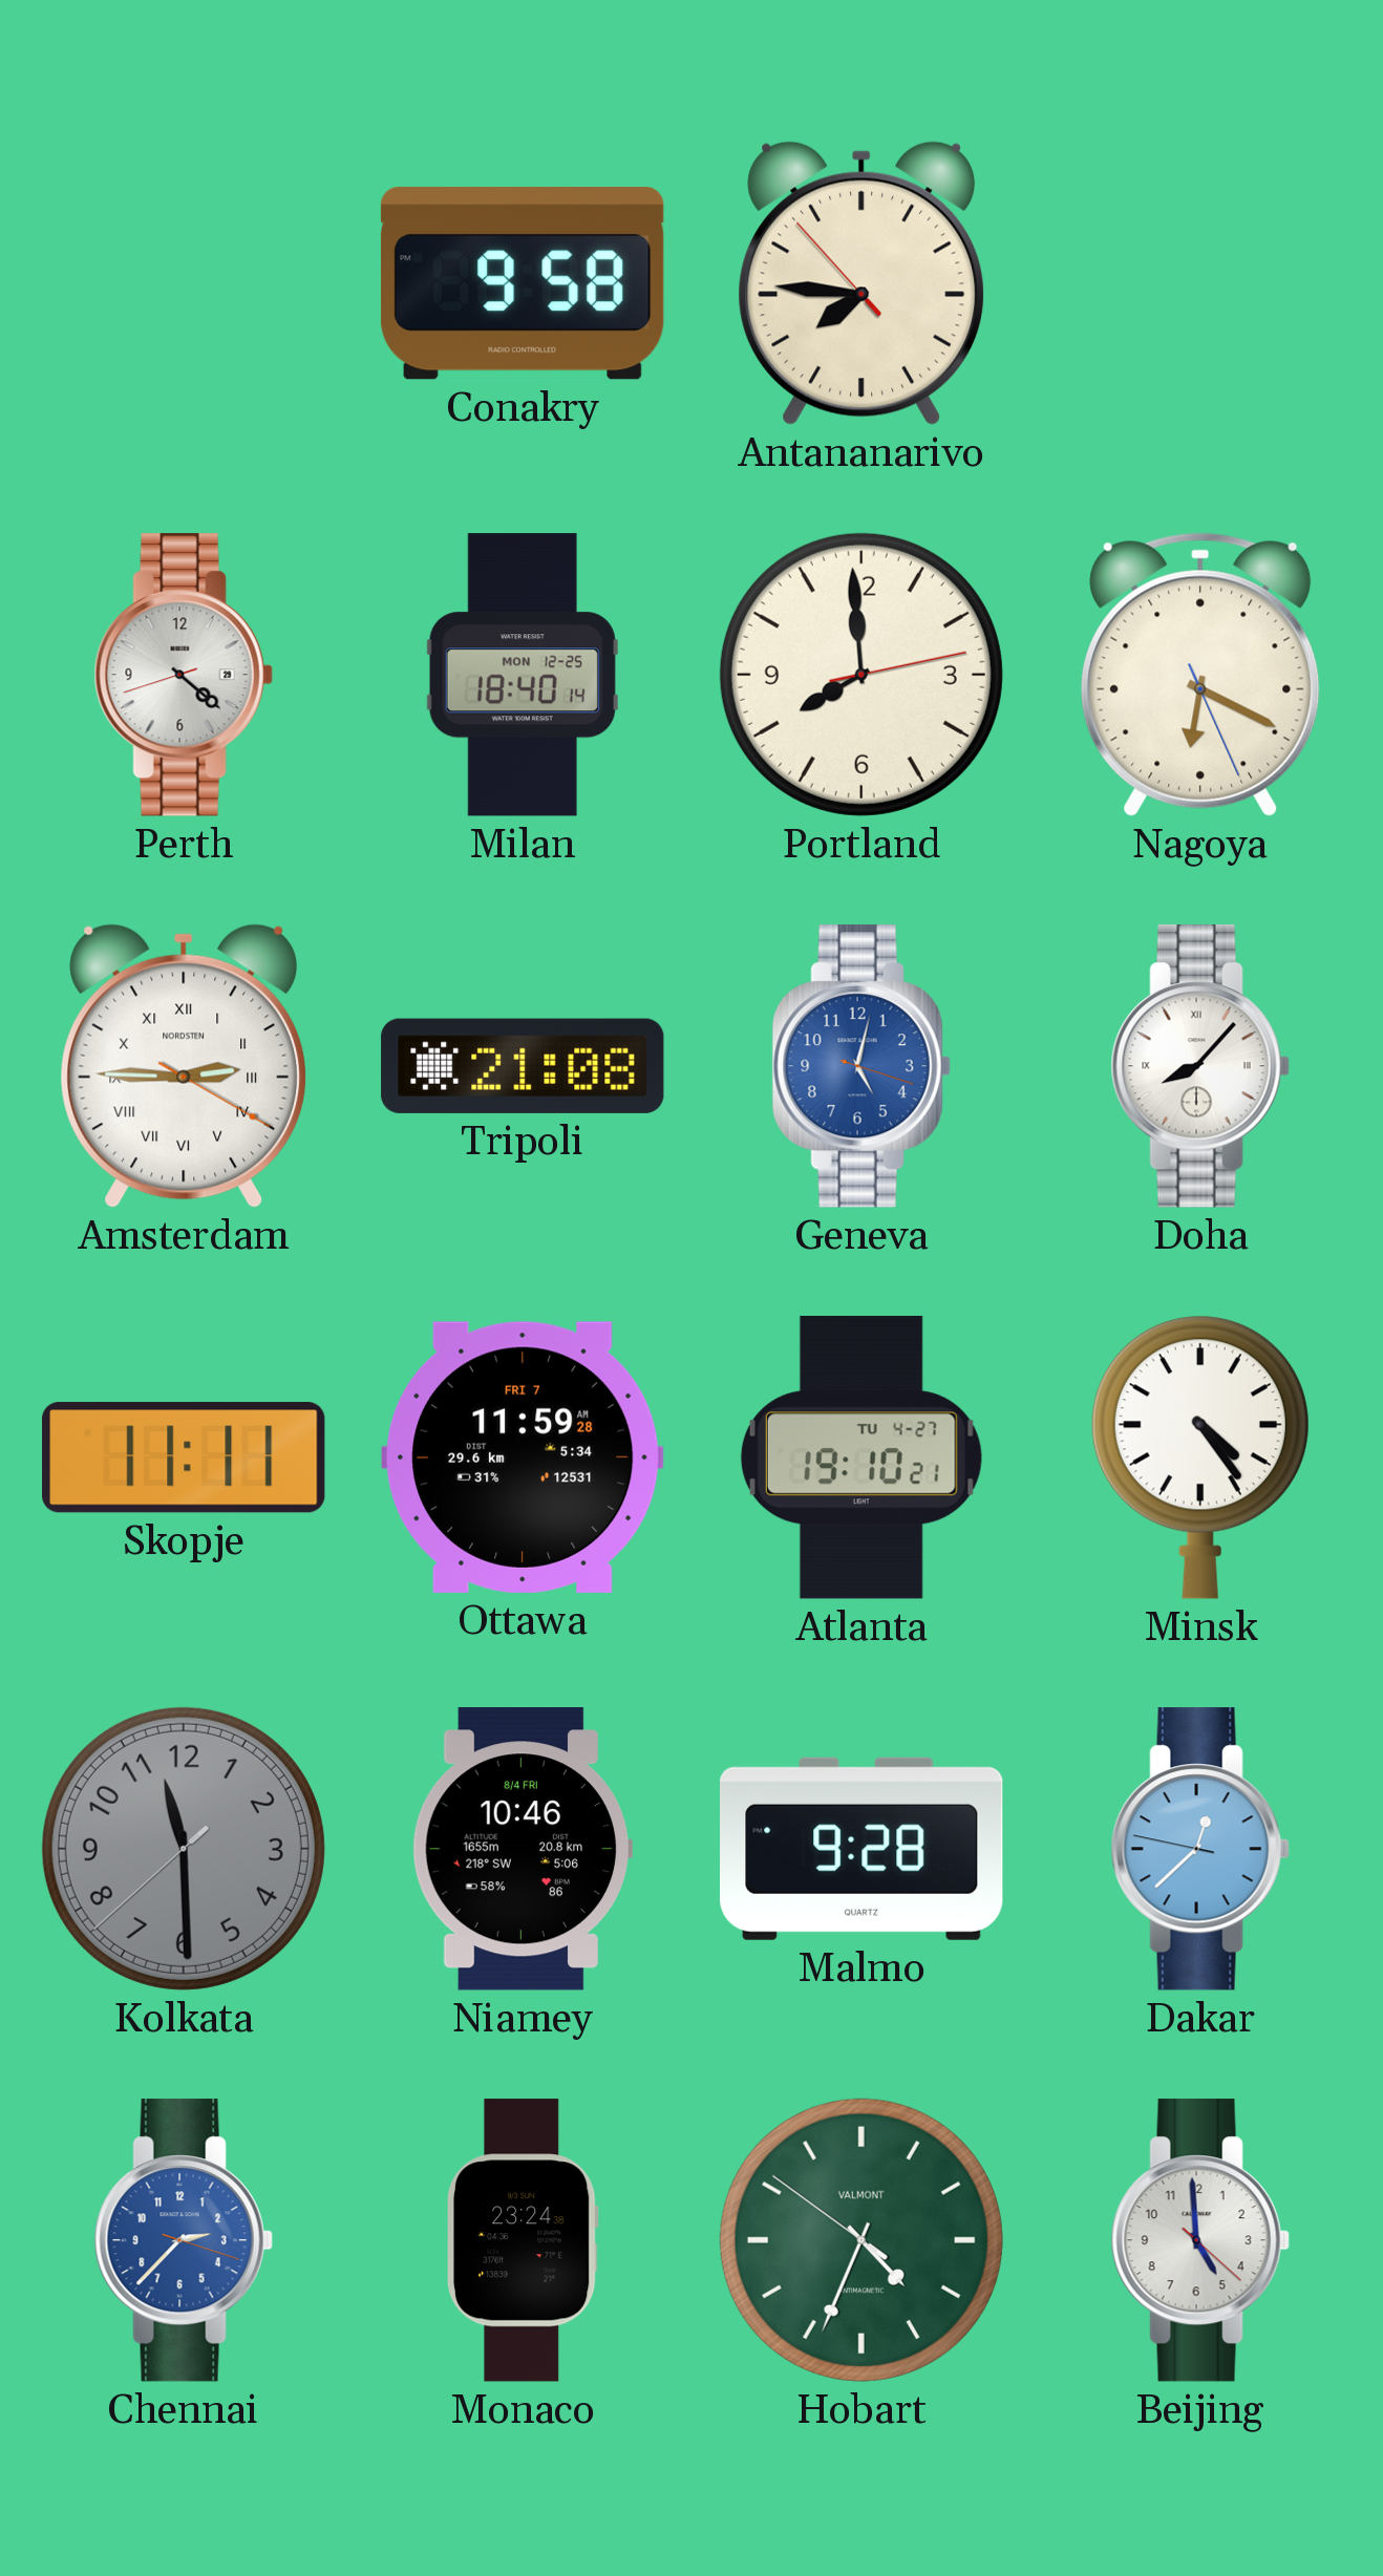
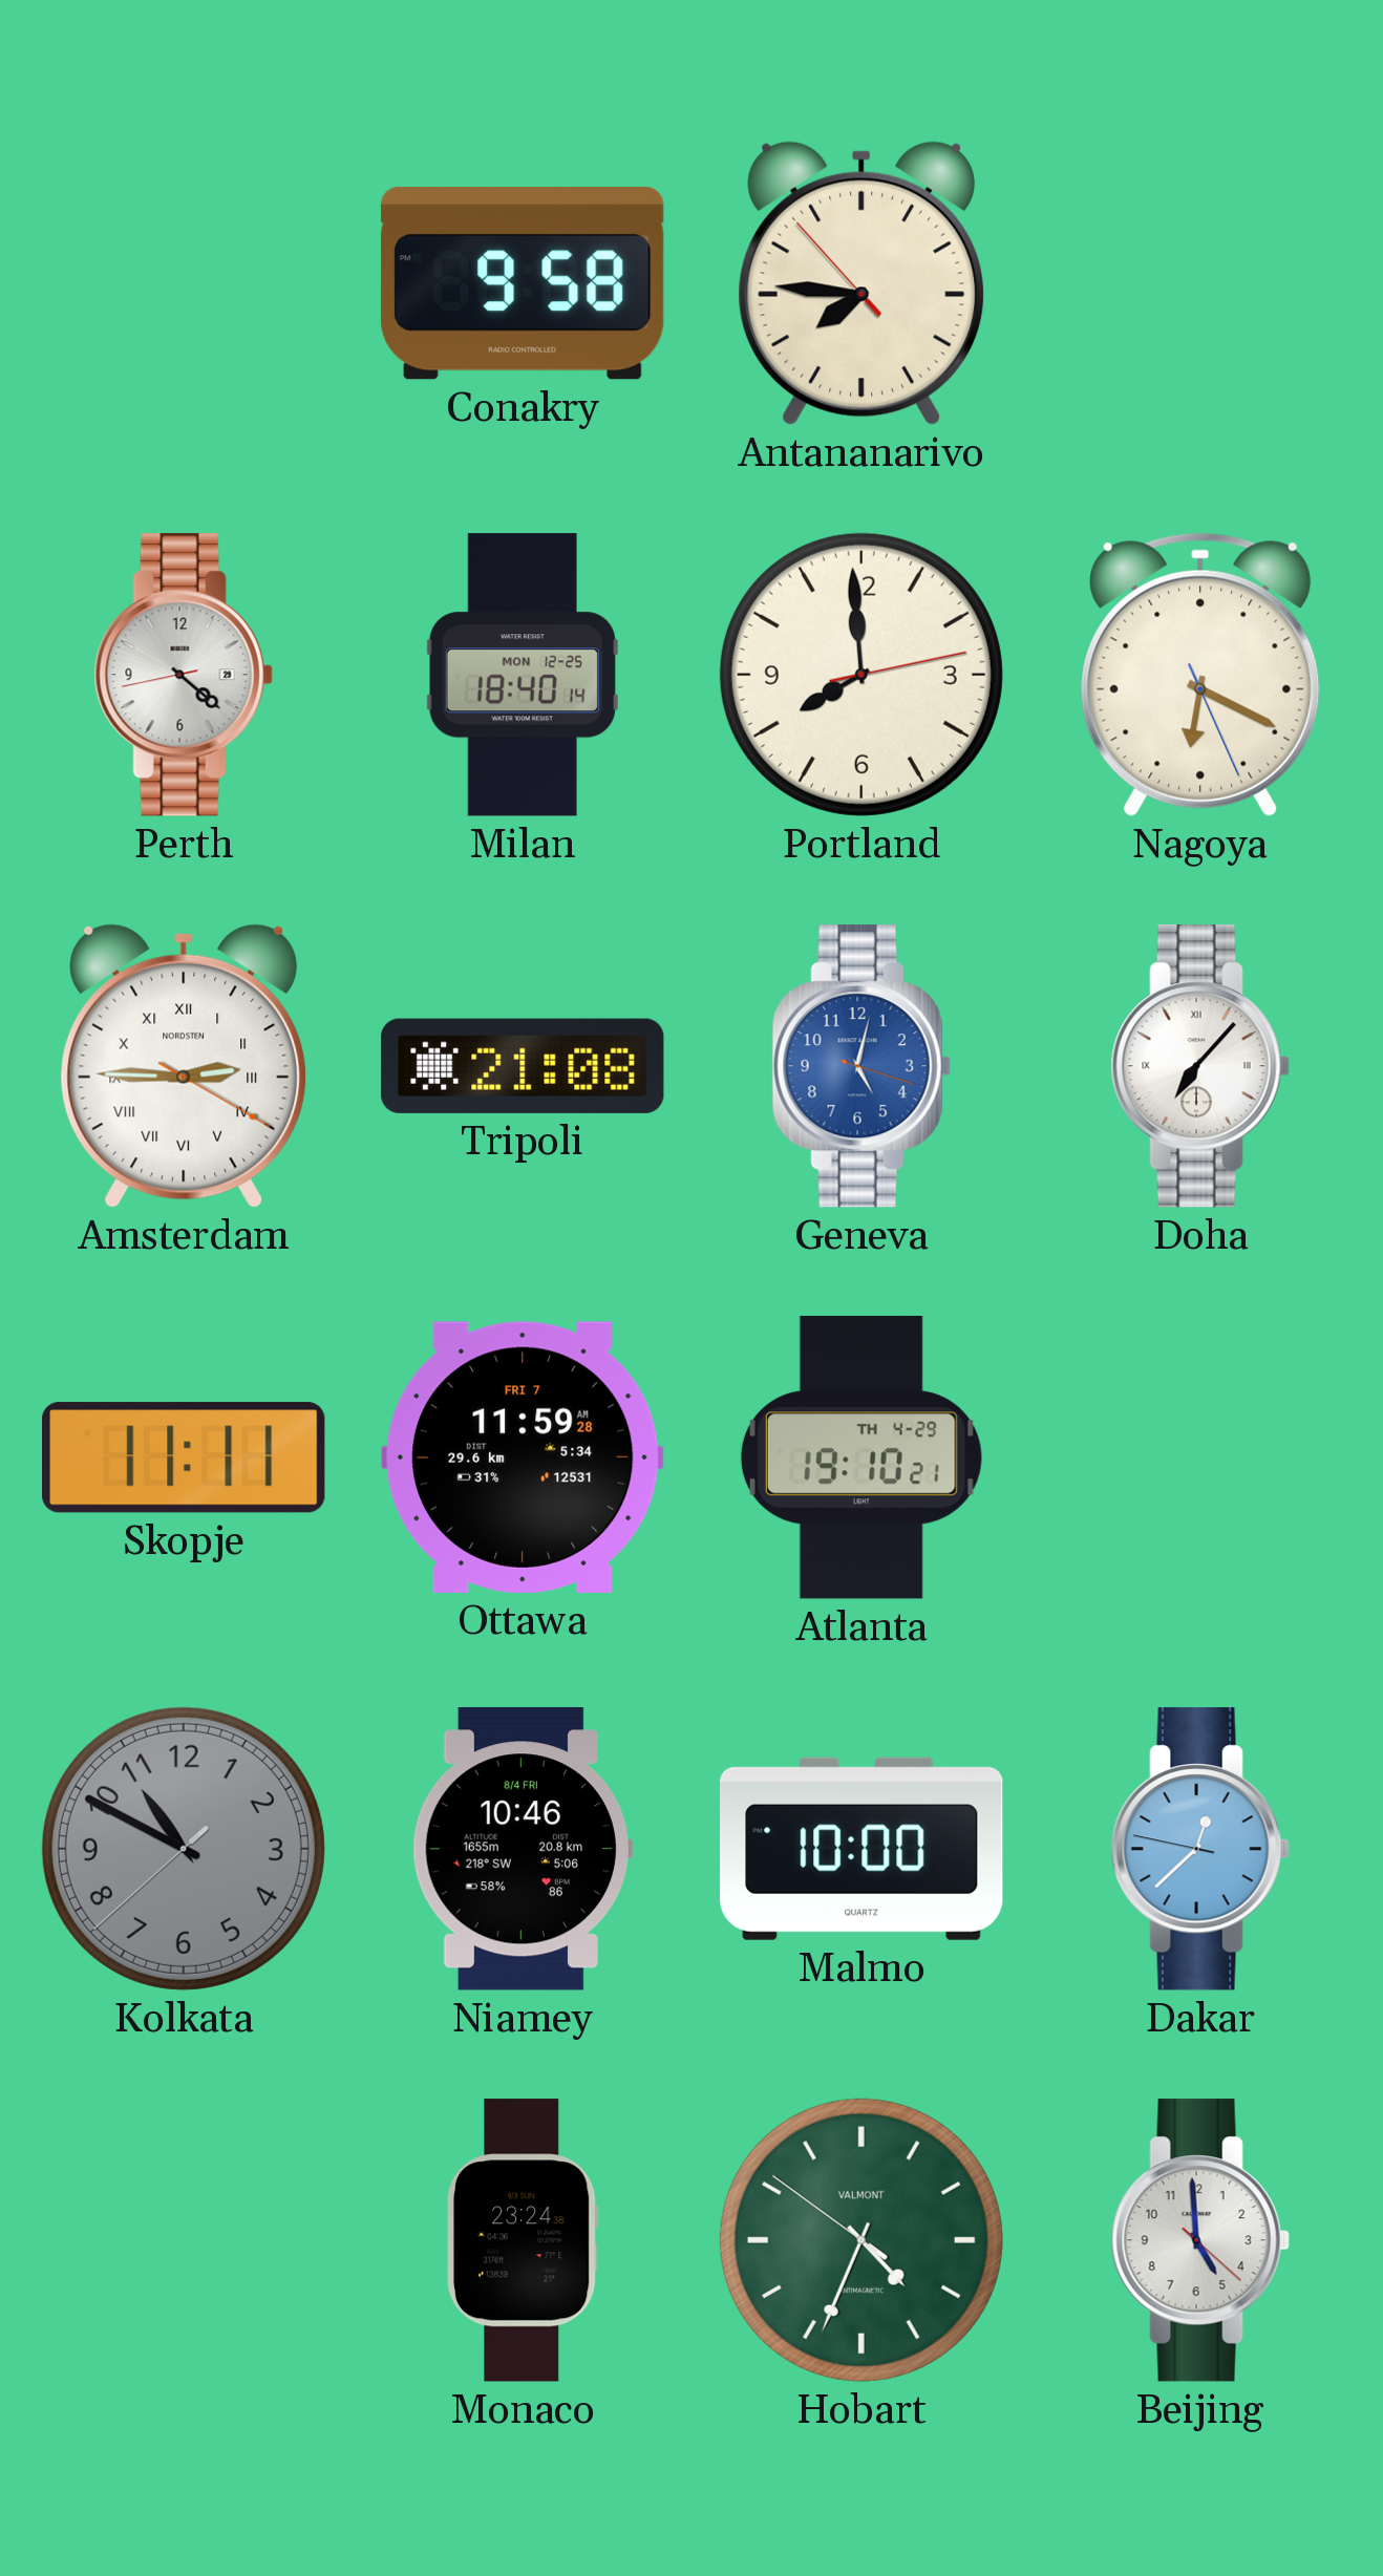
Perth: 4:21:42 -> 4:21:43
Doha: 8:07 -> 7:07
Atlanta date: TU 4-27 -> TH 4-29
Minsk: 4:24 -> none
Kolkata: 11:29 -> 10:49
Malmo: 9:28 -> 10:00
Chennai: 2:37 -> none
